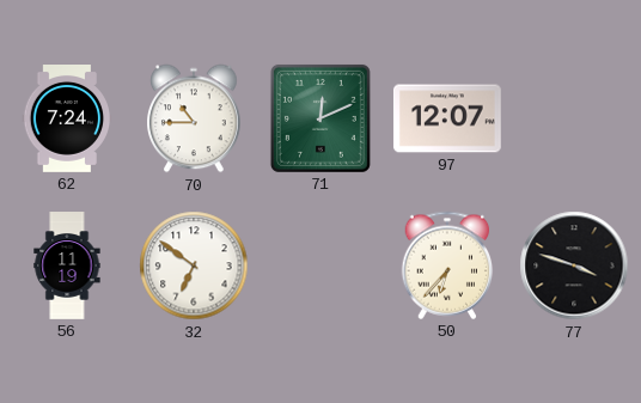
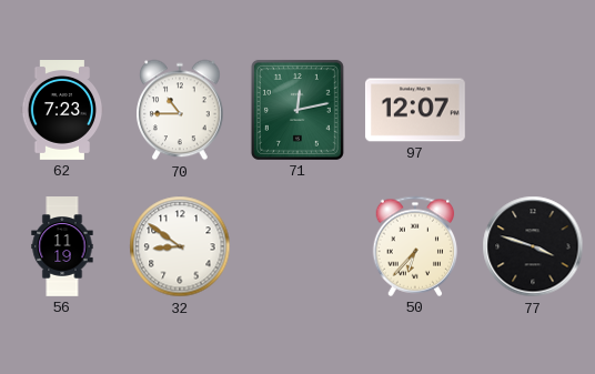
62: 7:24 -> 7:23
71: 12:11 -> 12:13
32: 6:51 -> 8:51
